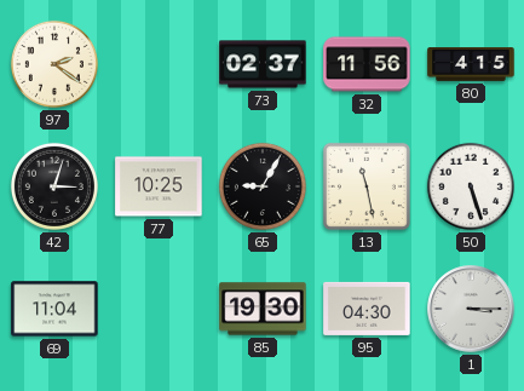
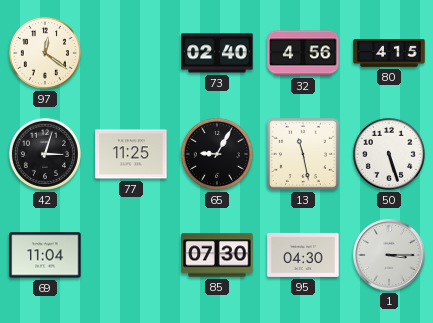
97: 2:21 -> 12:21
73: 02:37 -> 02:40
32: 11:56 -> 4:56
77: 10:25 -> 11:25
85: 19:30 -> 07:30
